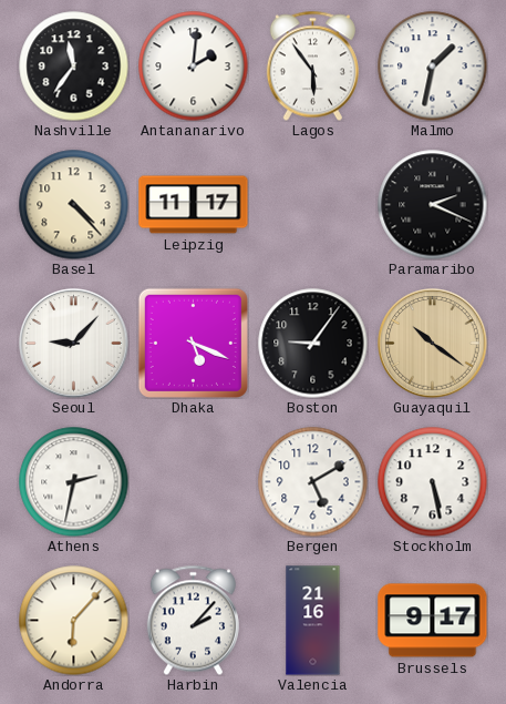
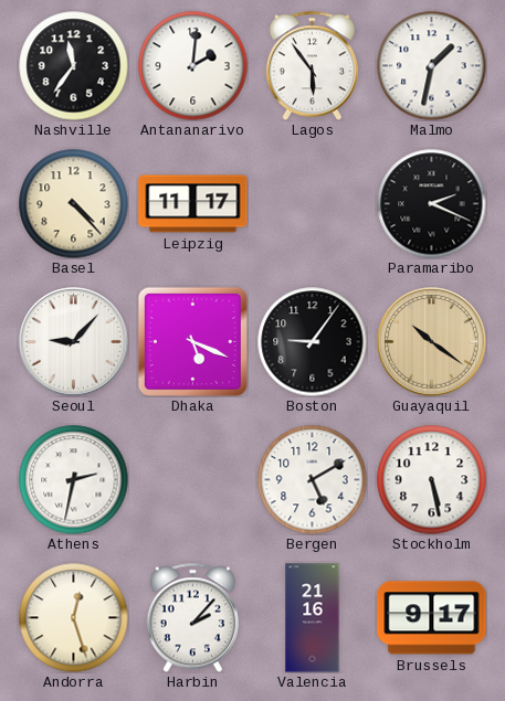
Andorra: 6:07 -> 12:27
